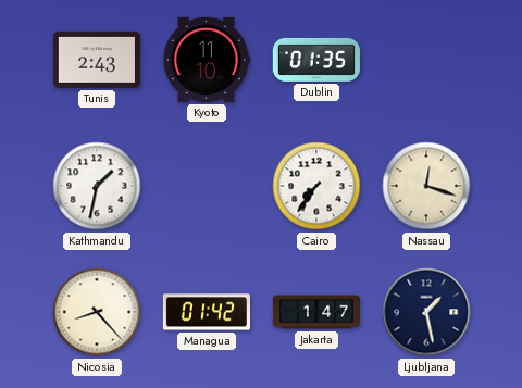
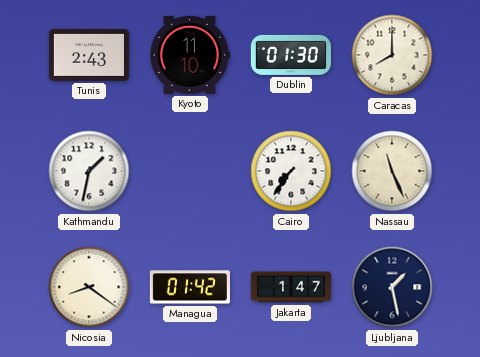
Dublin: 01:35 -> 01:30
Caracas: none -> 8:00
Nassau: 12:18 -> 11:26
Nicosia: 8:23 -> 8:21
